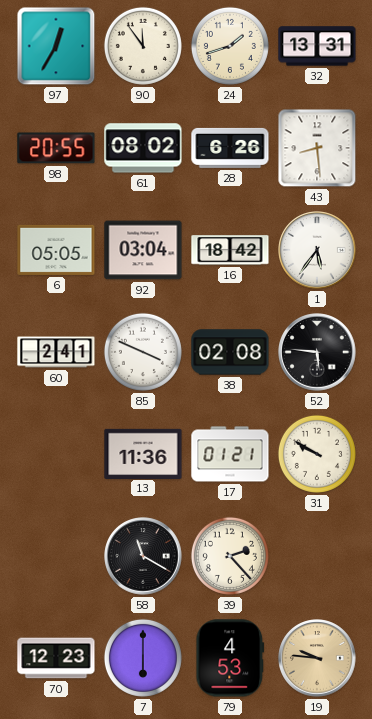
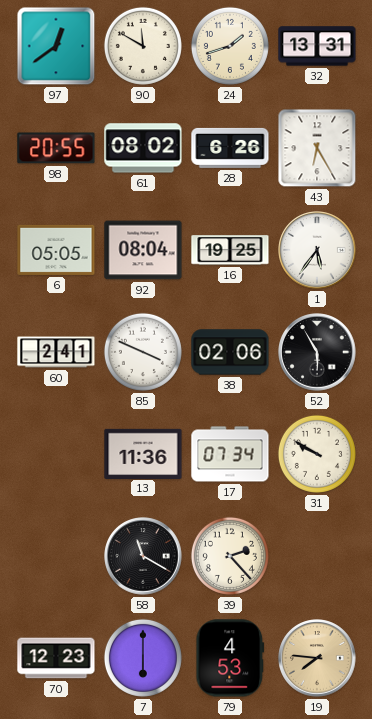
97: 12:35 -> 12:39
90: 11:54 -> 11:50
43: 8:29 -> 6:25
92: 03:04 -> 08:04
16: 18:42 -> 19:25
38: 02:08 -> 02:06
52: 5:46 -> 5:55
17: 01:21 -> 07:34
19: 9:46 -> 7:46
